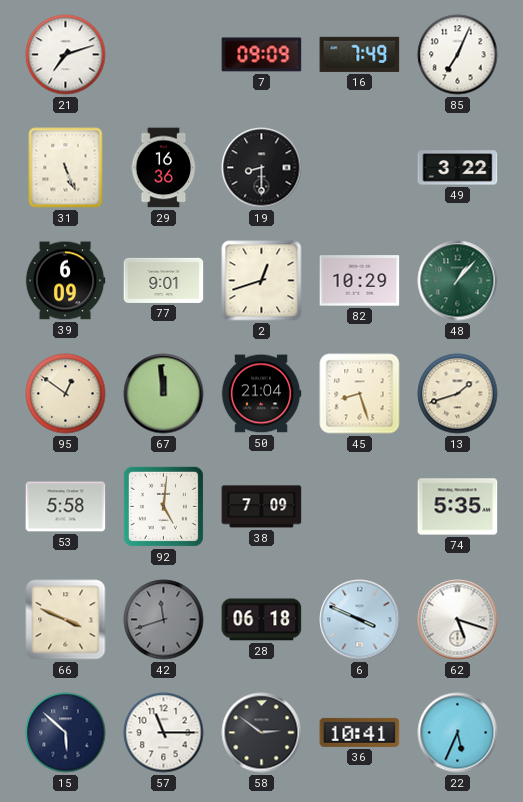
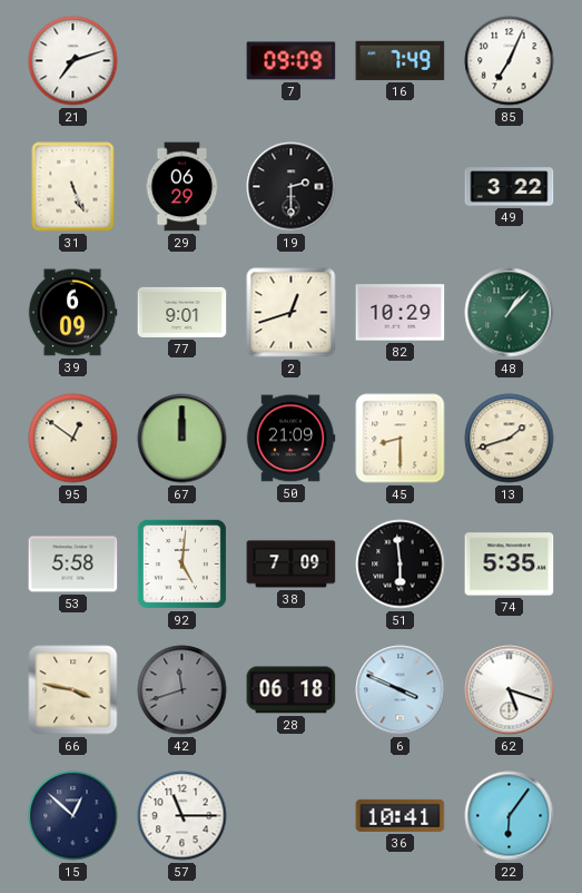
29: 16:36 -> 06:29
19: 8:30 -> 2:30
67: 11:59 -> 12:00
50: 21:04 -> 21:09
45: 8:27 -> 8:30
51: none -> 5:59
66: 3:49 -> 3:47
15: 5:52 -> 12:52
58: 2:51 -> none
22: 5:34 -> 6:06
